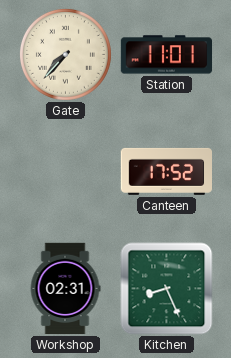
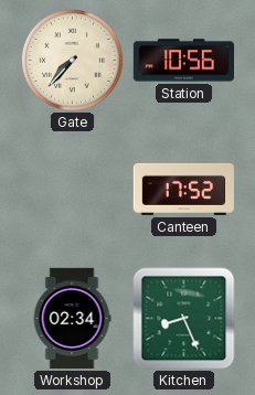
Station: 11:01 -> 10:56
Workshop: 02:31 -> 02:34
